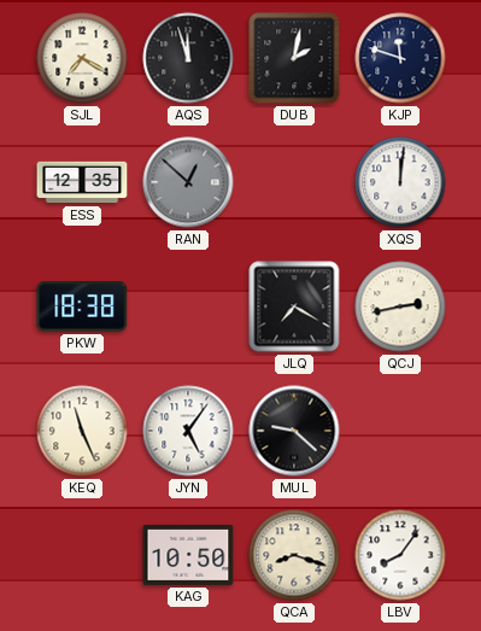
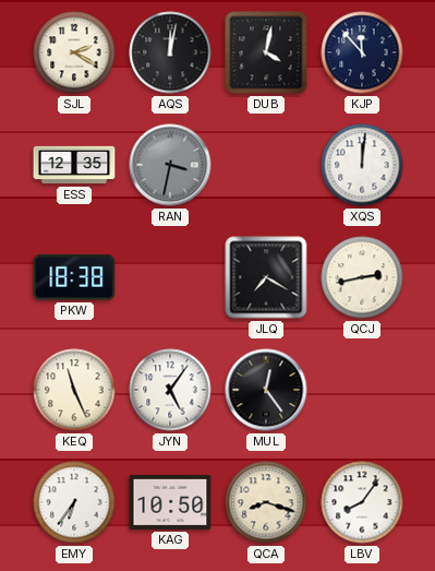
SJL: 7:20 -> 2:20
AQS: 11:57 -> 12:02
DUB: 2:02 -> 4:02
KJP: 11:48 -> 11:53
RAN: 12:52 -> 3:32
MUL: 9:22 -> 12:24
EMY: none -> 6:36
